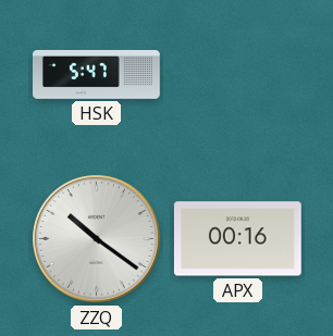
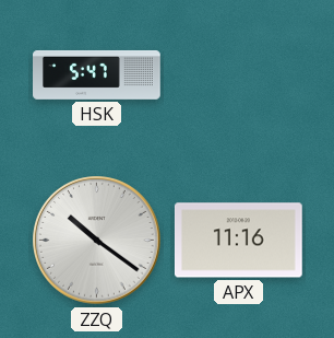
APX: 00:16 -> 11:16
